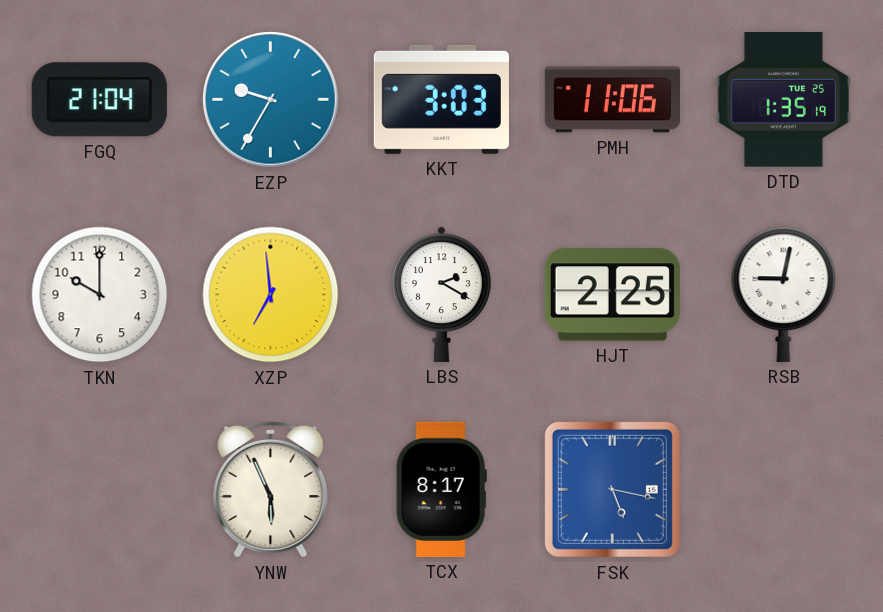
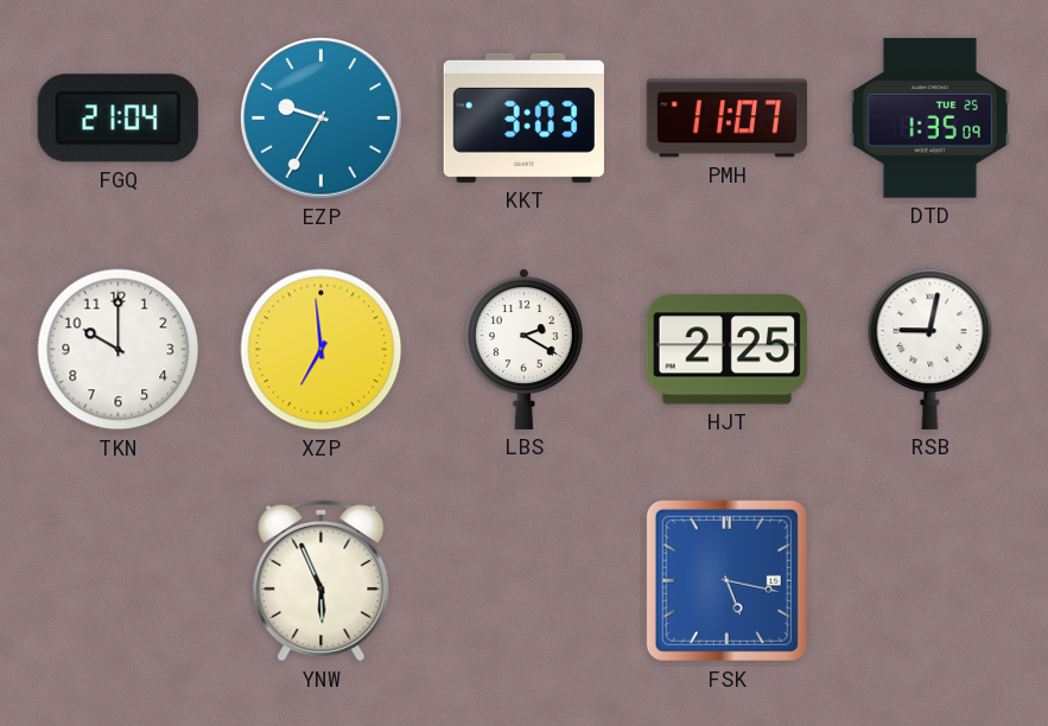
PMH: 11:06 -> 11:07
DTD: 1:35:19 -> 1:35:09
TCX: 8:17 -> none
